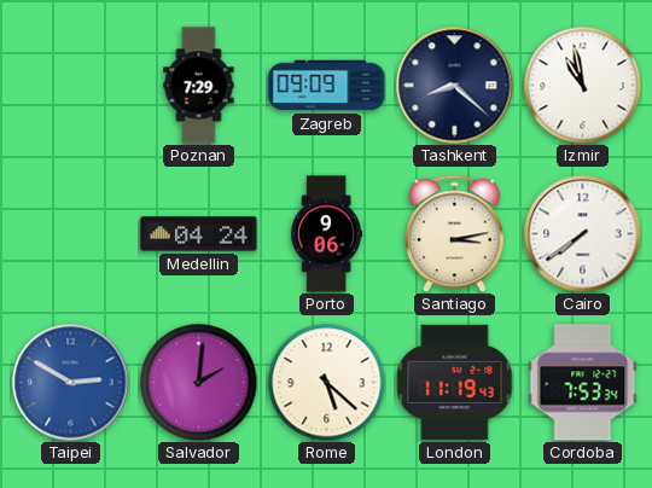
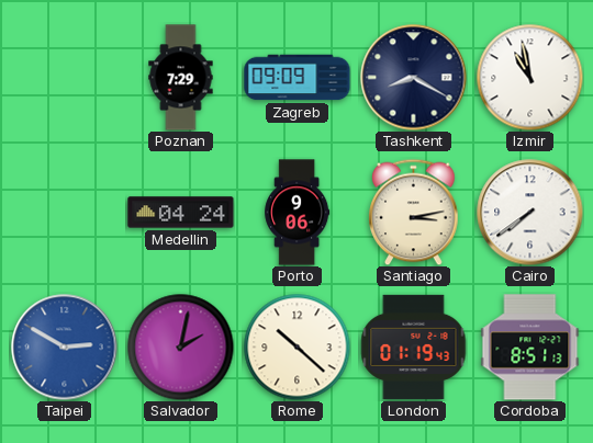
Tashkent: 8:22 -> 8:20
Salvador: 2:01 -> 2:02
Rome: 5:22 -> 10:22
London: 11:19 -> 01:19
Cordoba: 7:53 -> 8:51
